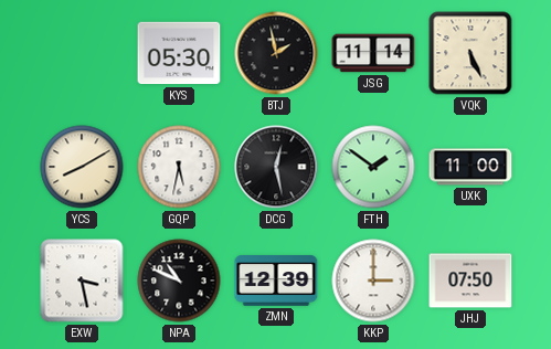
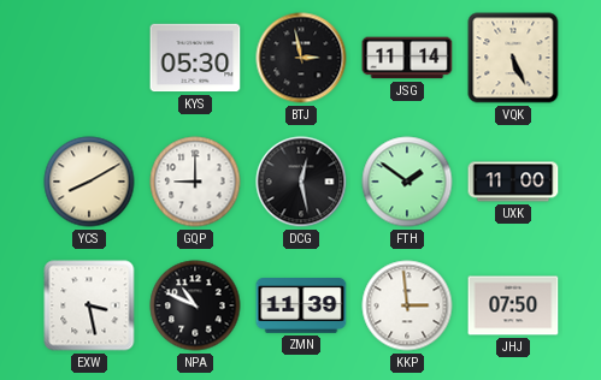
BTJ: 1:58 -> 2:58
GQP: 5:32 -> 9:00
ZMN: 12:39 -> 11:39
KKP: 3:00 -> 2:59
